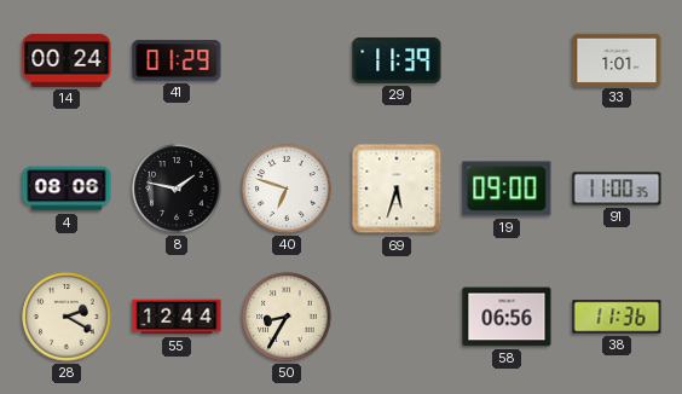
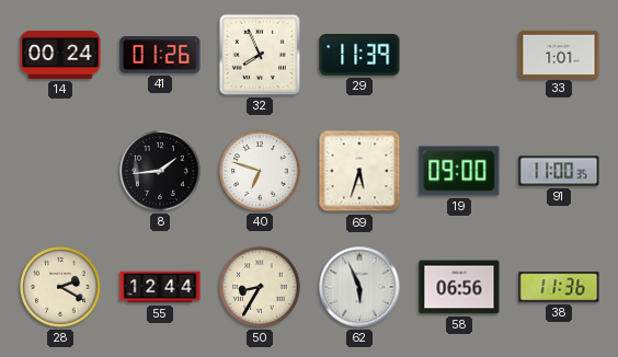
41: 01:29 -> 01:26
32: none -> 7:56
4: 08:06 -> none
8: 1:47 -> 1:44
62: none -> 5:56
